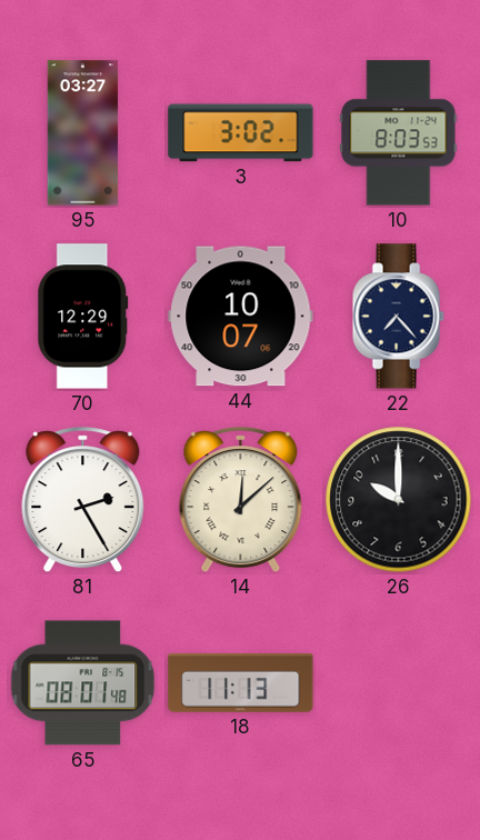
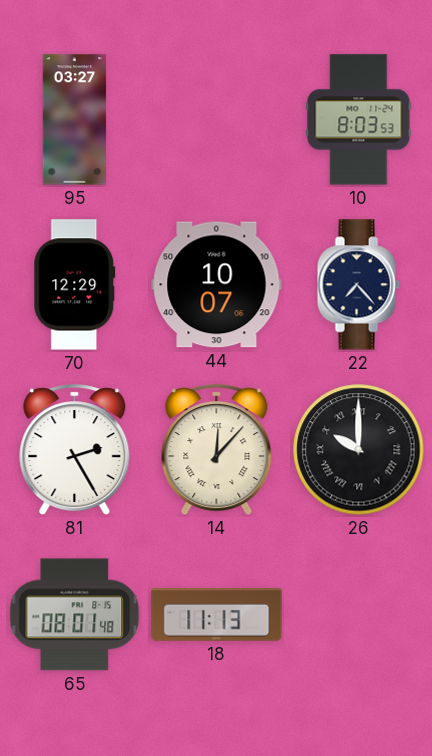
3: 3:02 -> none
14: 12:08 -> 12:07
26 numerals: Arabic -> Roman
